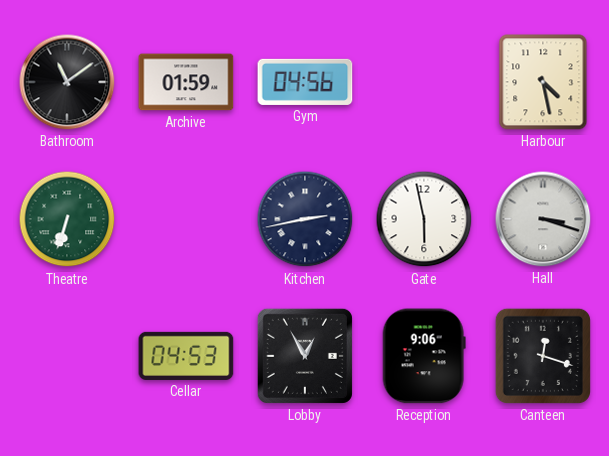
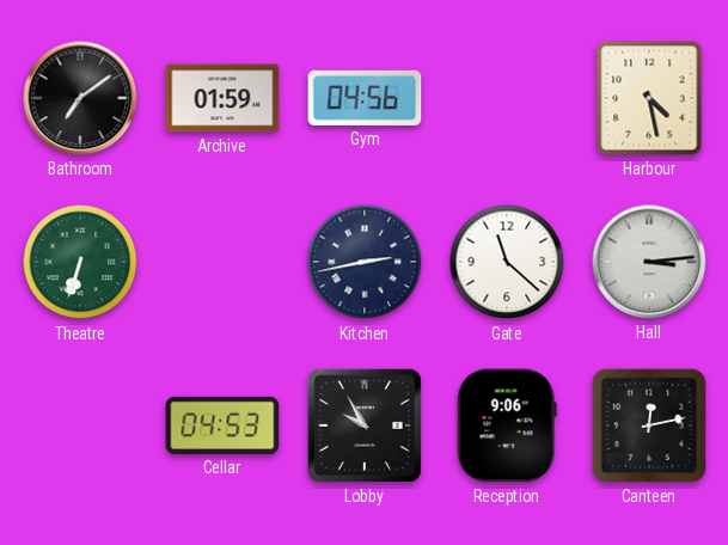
Bathroom: 11:09 -> 7:09
Gate: 5:58 -> 11:22
Hall: 3:18 -> 3:14
Lobby: 12:55 -> 9:55
Canteen: 12:18 -> 12:13
